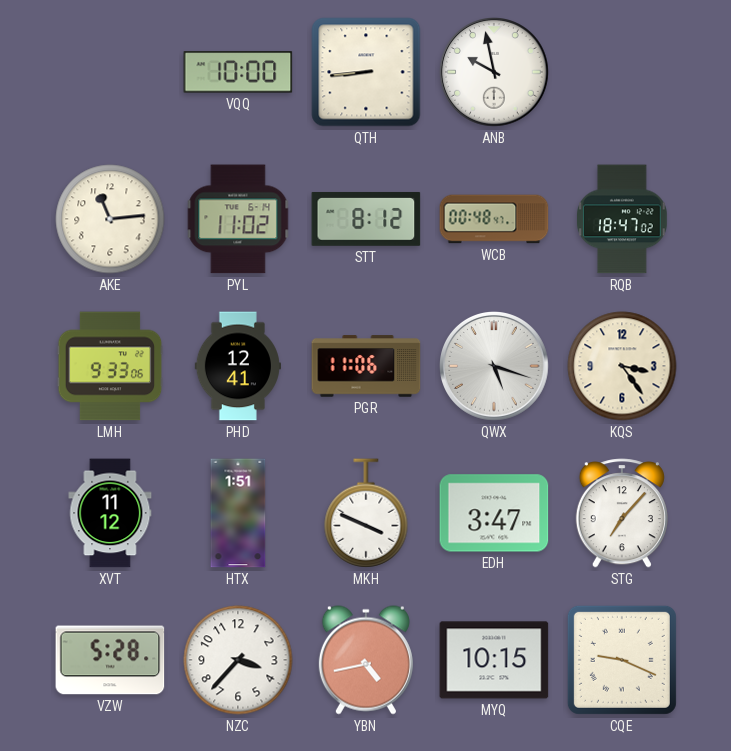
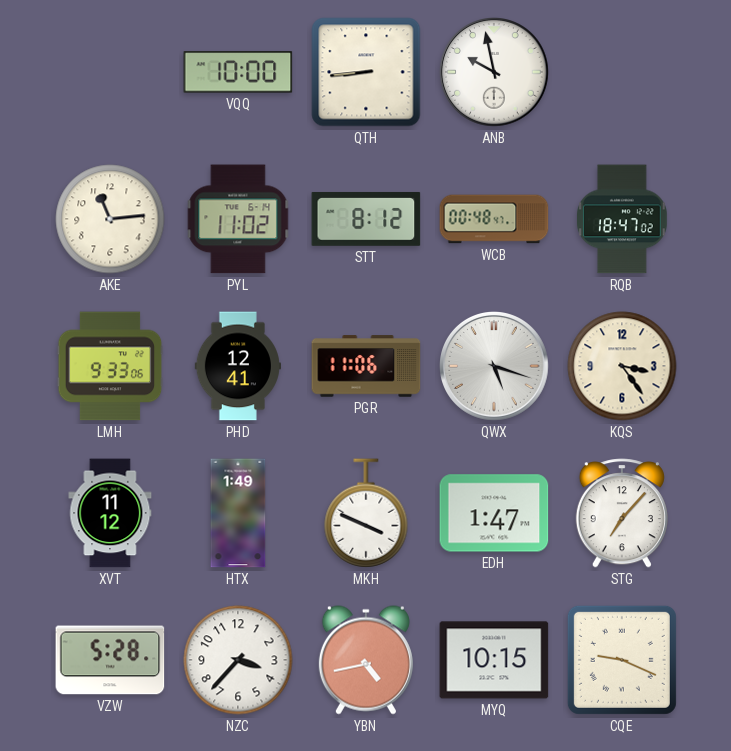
HTX: 1:51 -> 1:49
EDH: 3:47 -> 1:47
